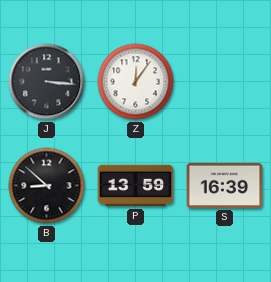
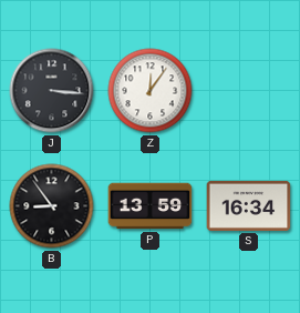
B: 8:52 -> 8:54
S: 16:39 -> 16:34
